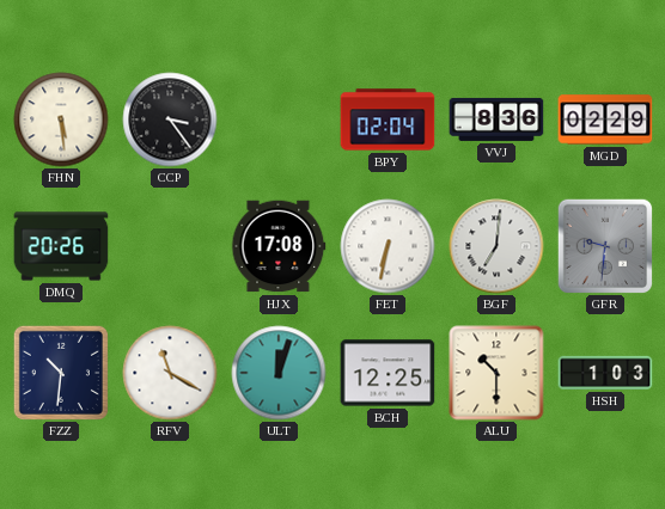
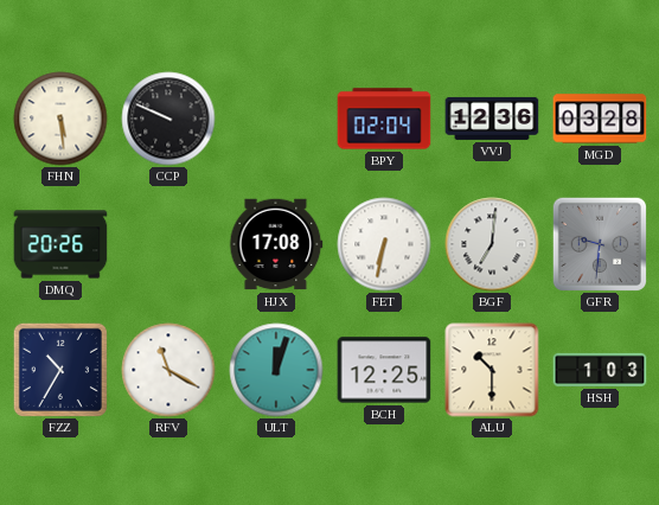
CCP: 3:24 -> 9:49
VVJ: 8:36 -> 12:36
MGD: 02:29 -> 03:28
FZZ: 10:31 -> 10:35
